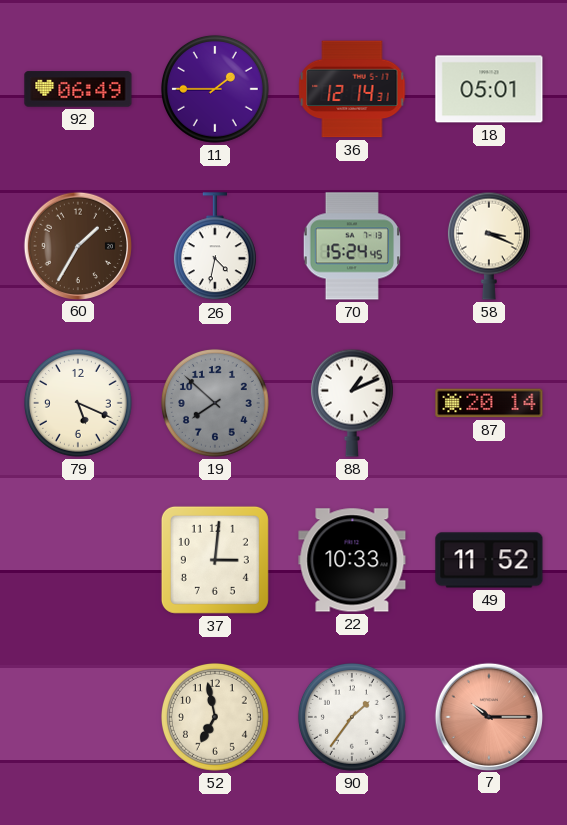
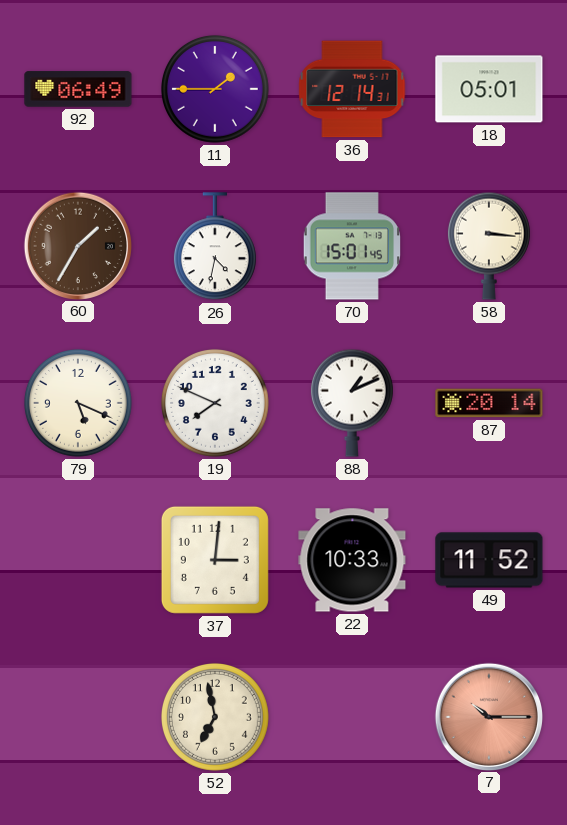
70: 15:24 -> 15:01
58: 3:19 -> 3:16
19: 7:52 -> 7:49
19 dial: grey -> white
90: 1:36 -> none
